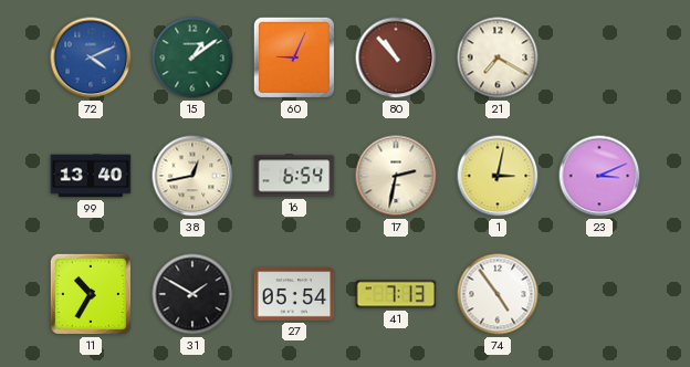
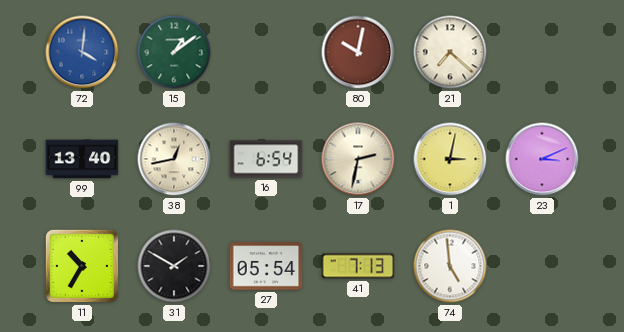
72: 4:11 -> 4:01
60: 9:04 -> none
80: 10:53 -> 10:02
21: 7:20 -> 7:22
74: 4:54 -> 4:59
